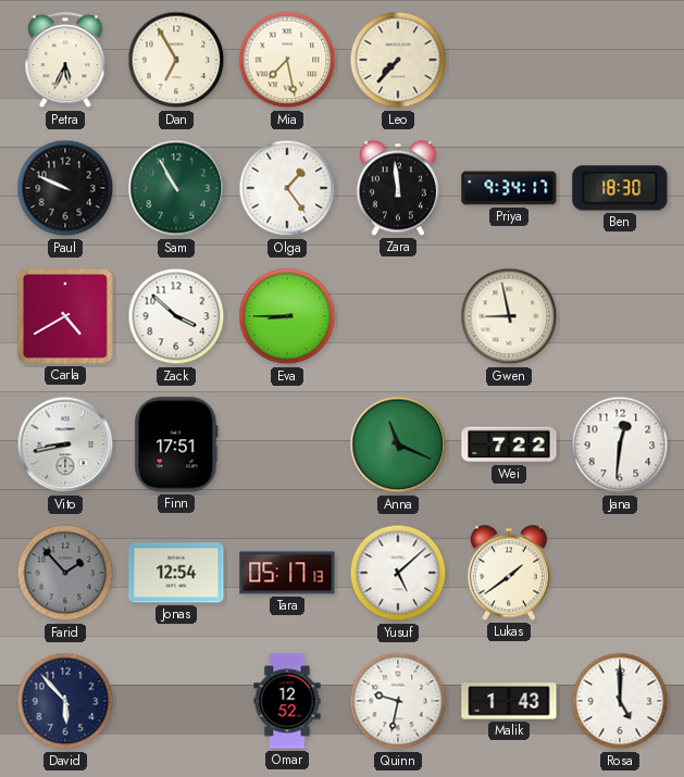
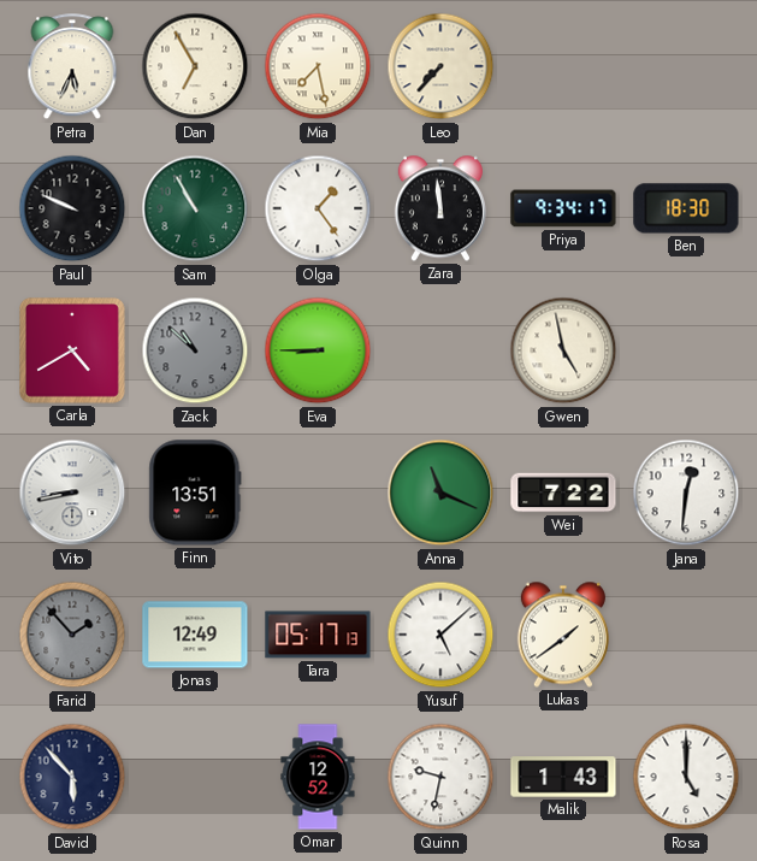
Zack: 3:52 -> 10:52
Zack dial: white -> grey
Gwen: 8:58 -> 4:58
Finn: 17:51 -> 13:51
Jonas: 12:54 -> 12:49
